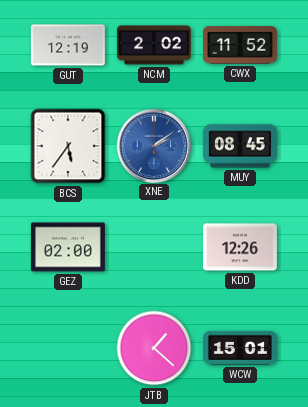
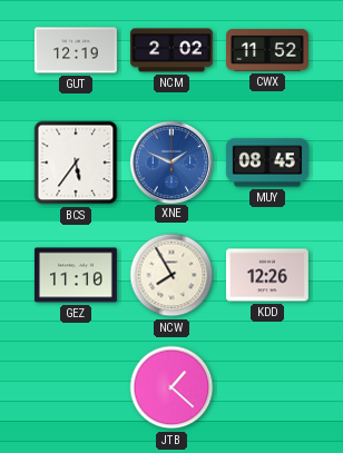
XNE: 2:09 -> 1:49
GEZ: 02:00 -> 11:10
NCW: none -> 7:55
WCW: 15:01 -> none
